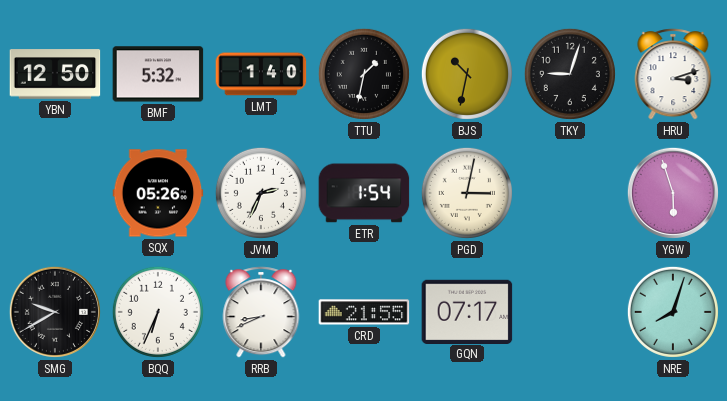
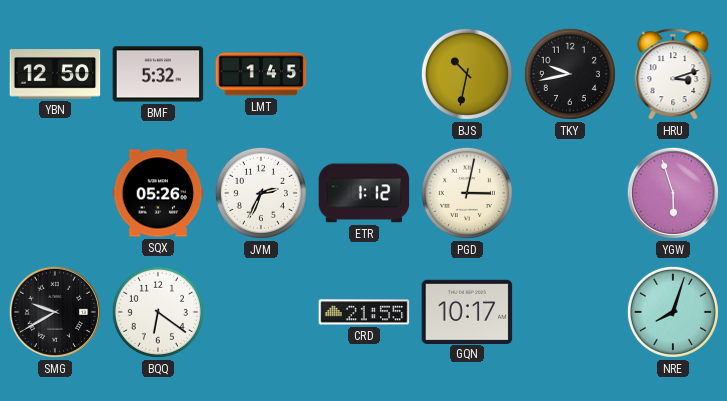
LMT: 1:40 -> 1:45
TTU: 1:32 -> none
TKY: 9:03 -> 9:43
ETR: 1:54 -> 1:12
BQQ: 6:34 -> 6:21
RRB: 8:41 -> none
GQN: 07:17 -> 10:17
